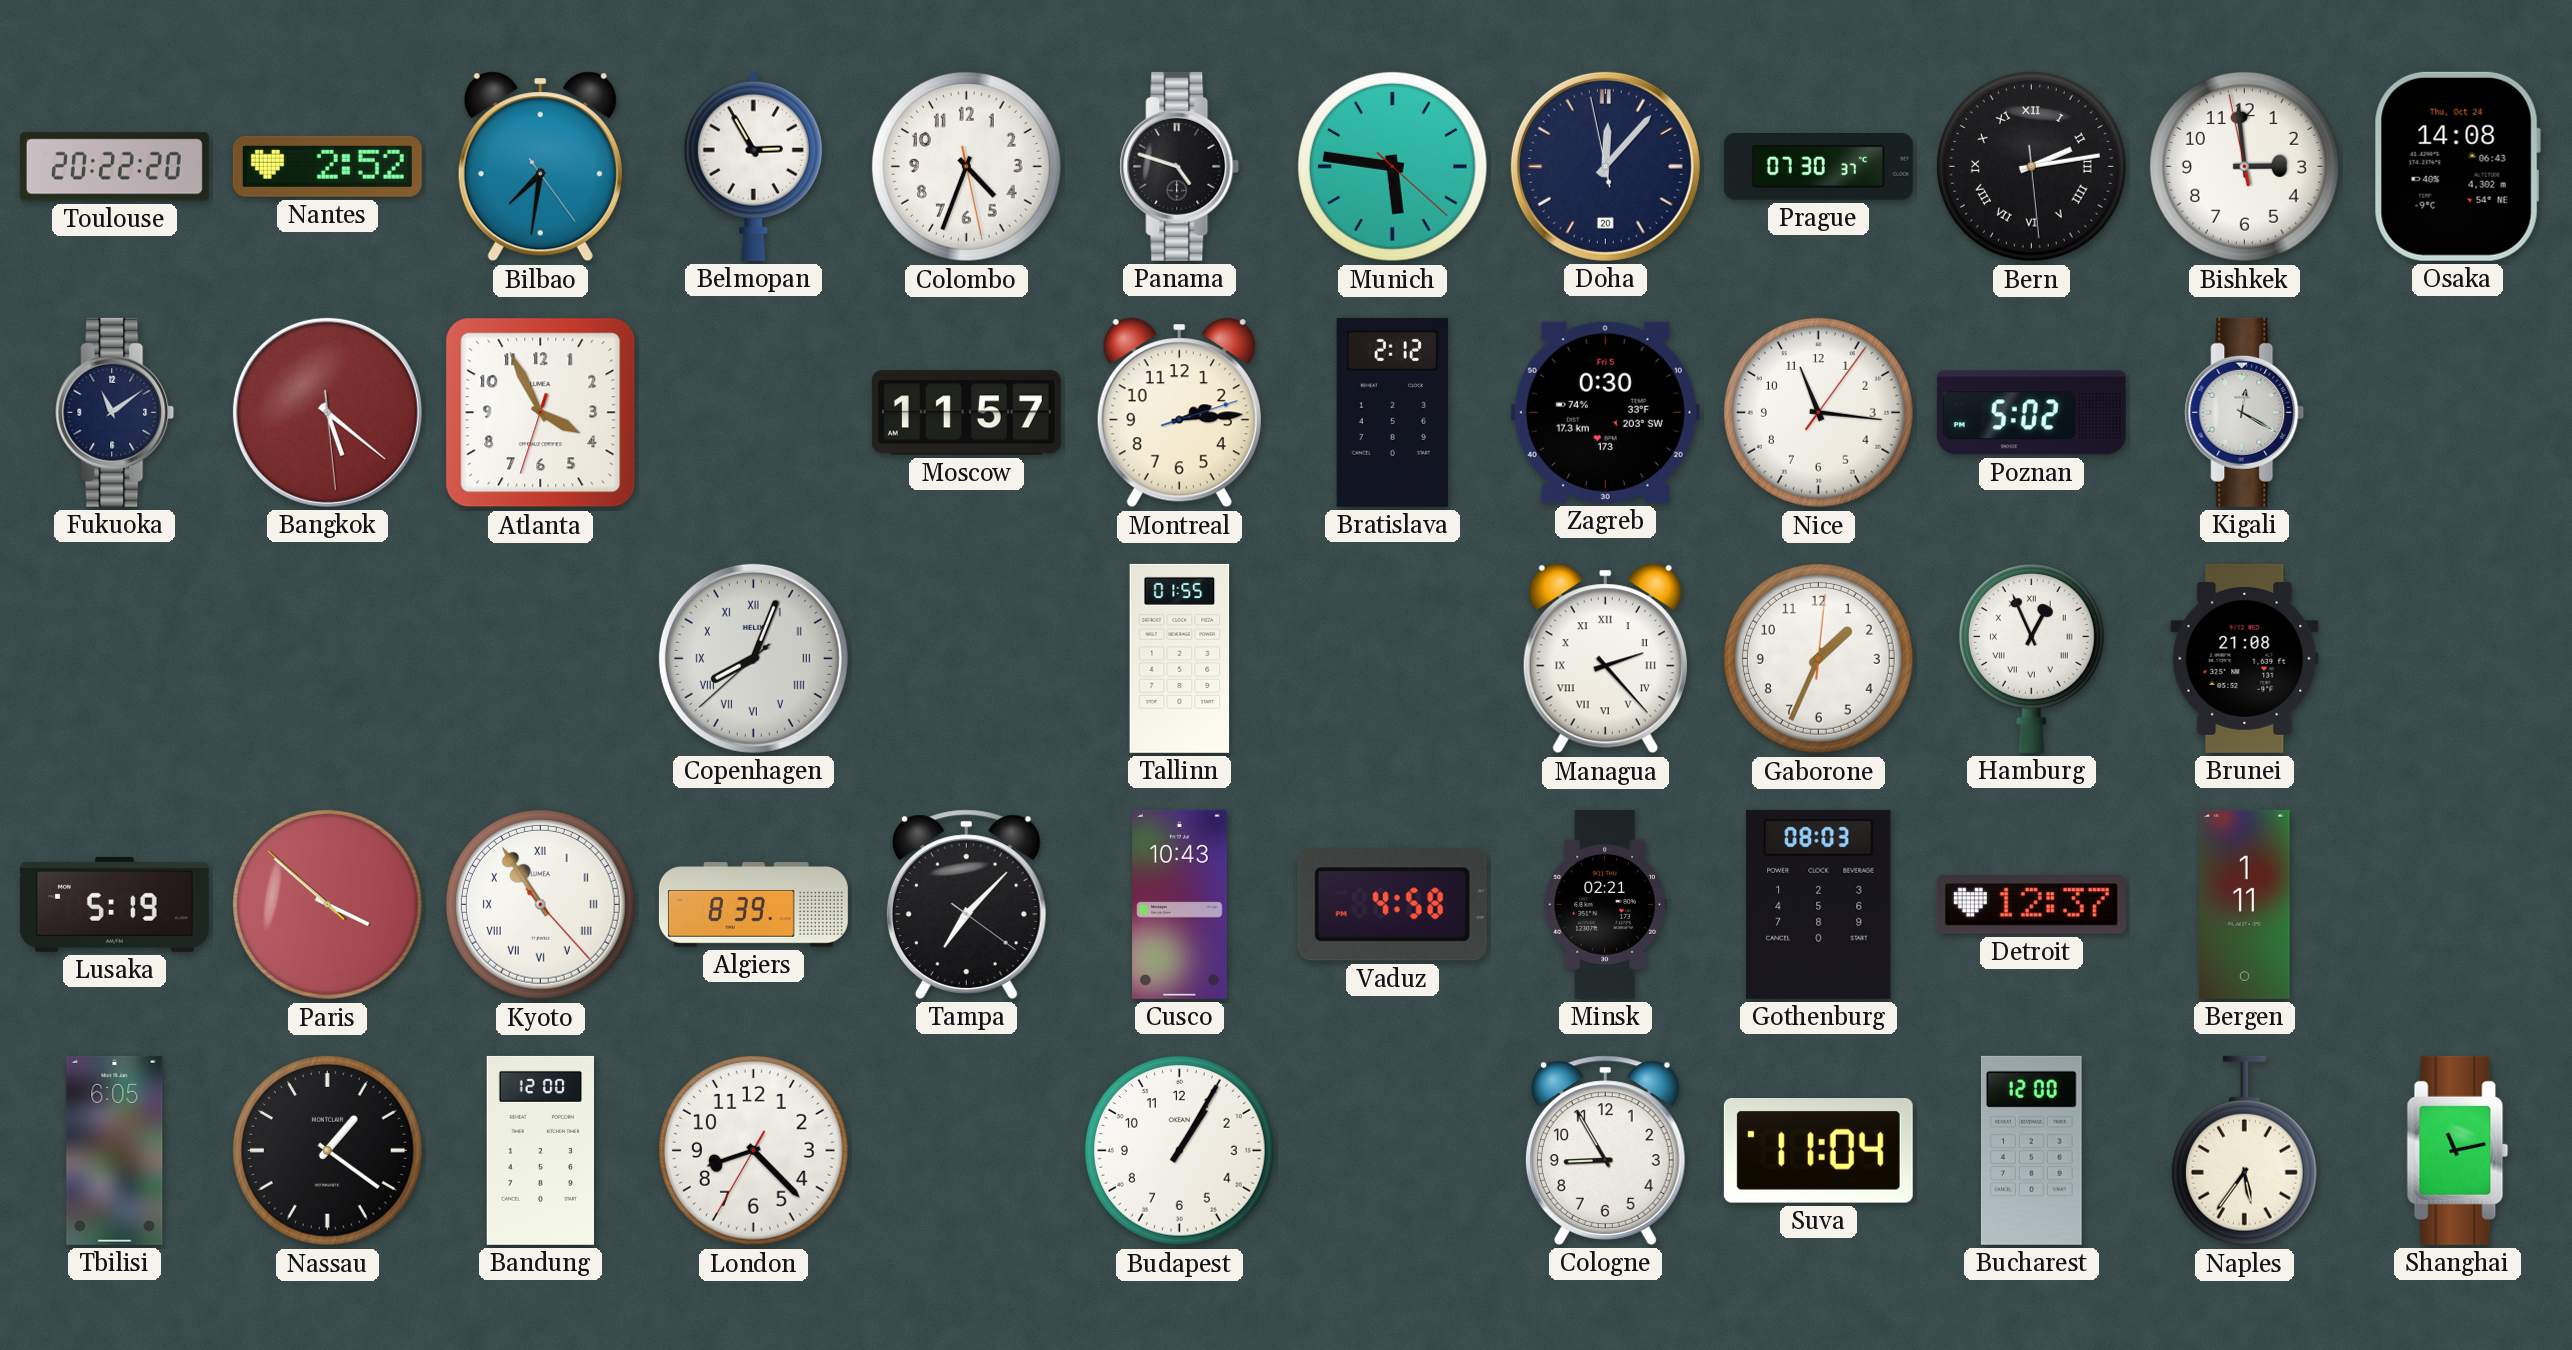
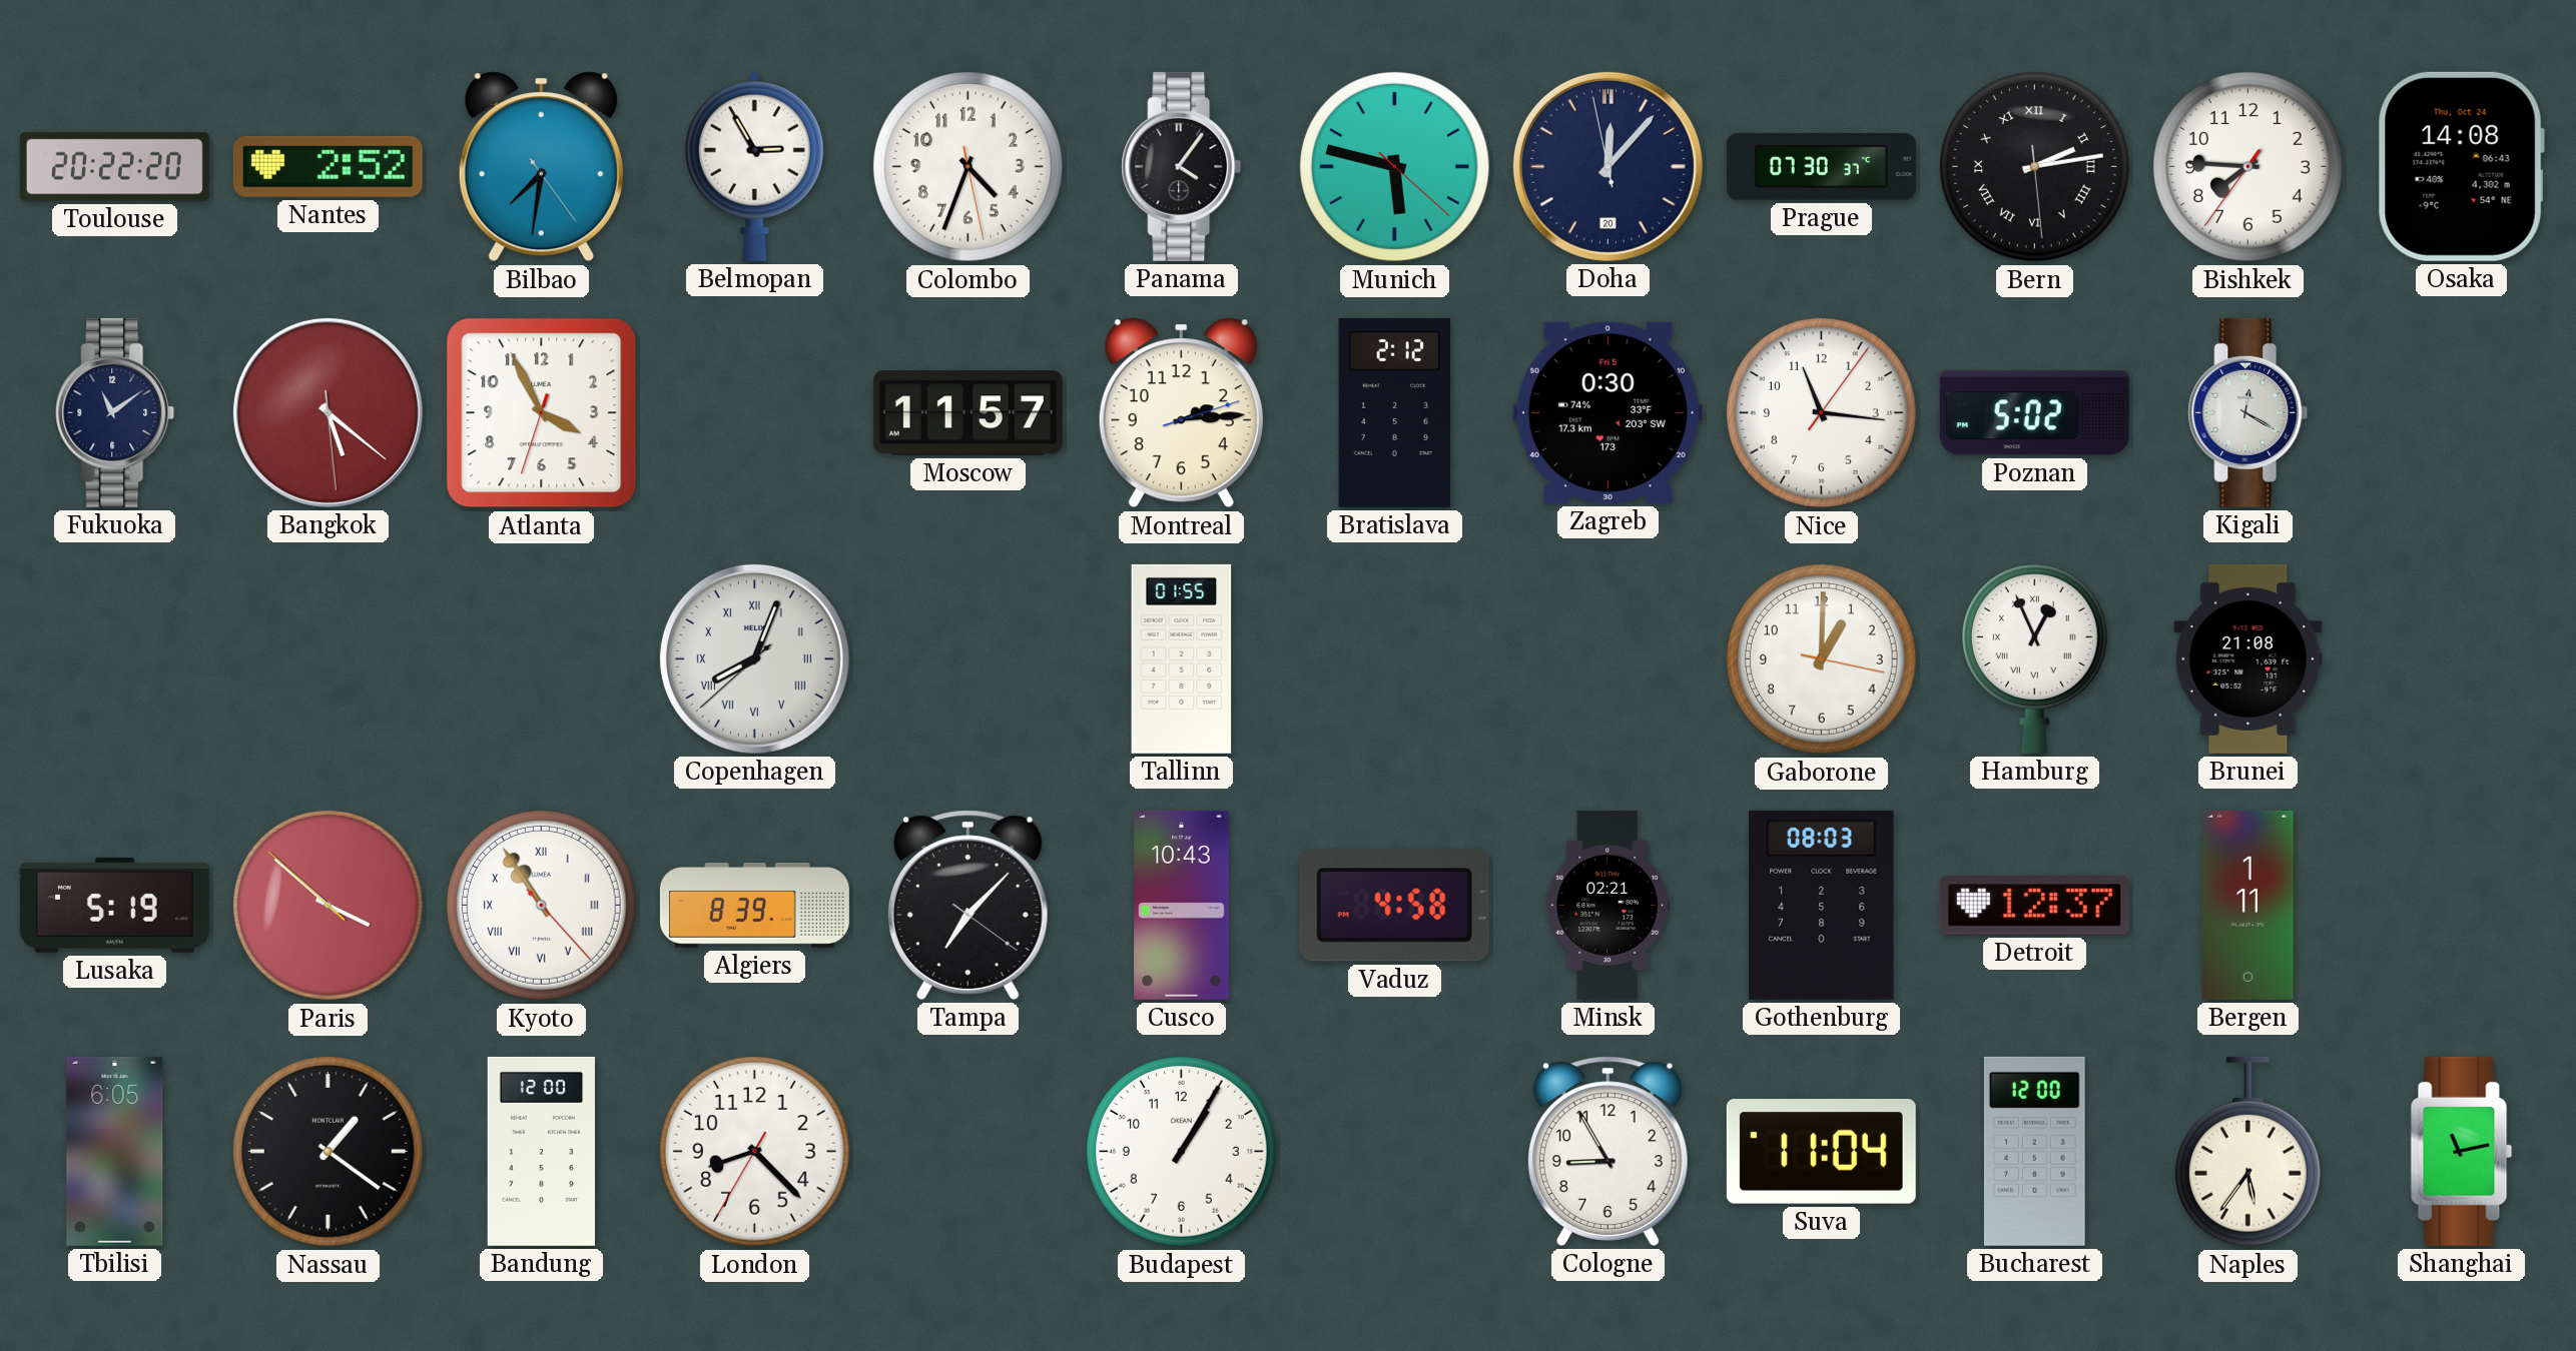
Panama: 4:48 -> 4:06
Munich: 5:46 -> 5:47
Bishkek: 2:58 -> 7:45
Managua: 2:23 -> none
Gaborone: 1:34 -> 1:00
